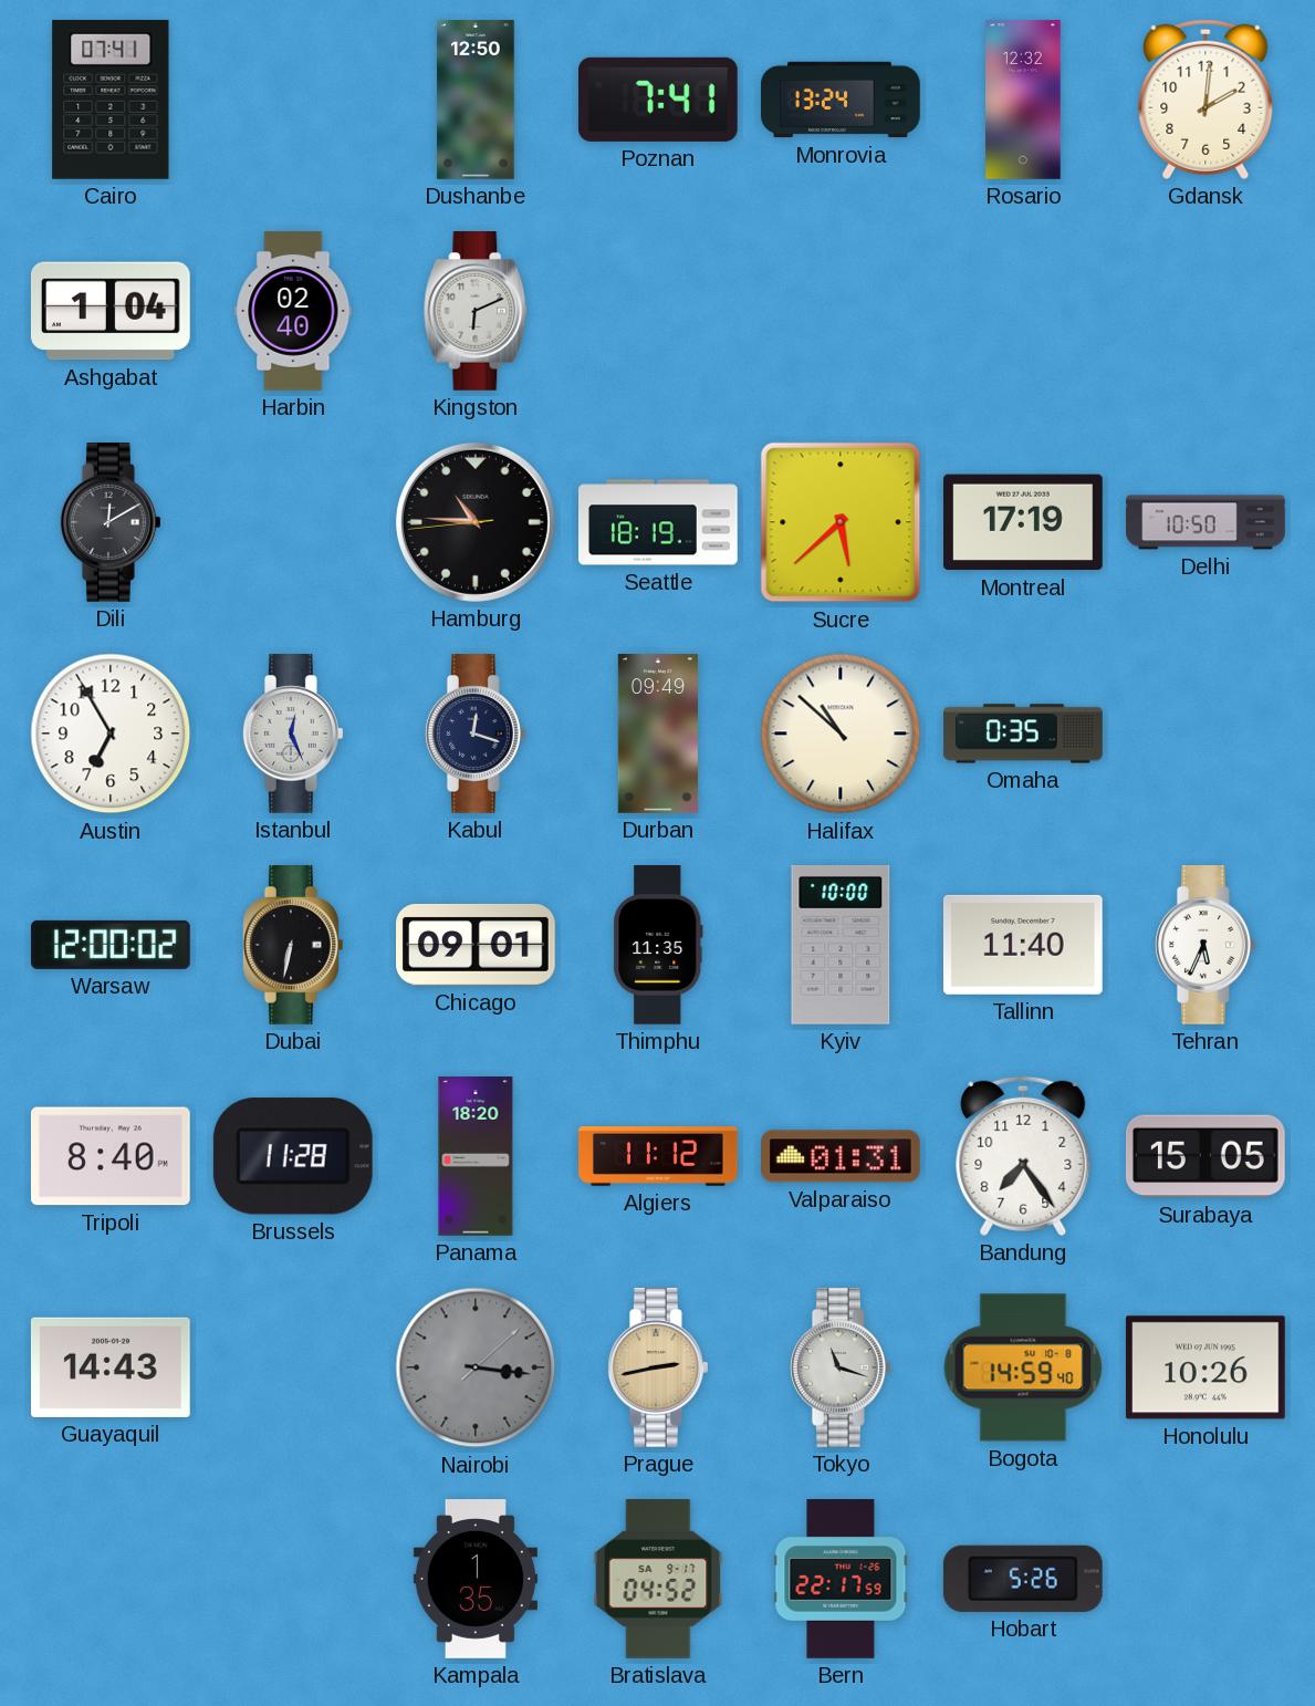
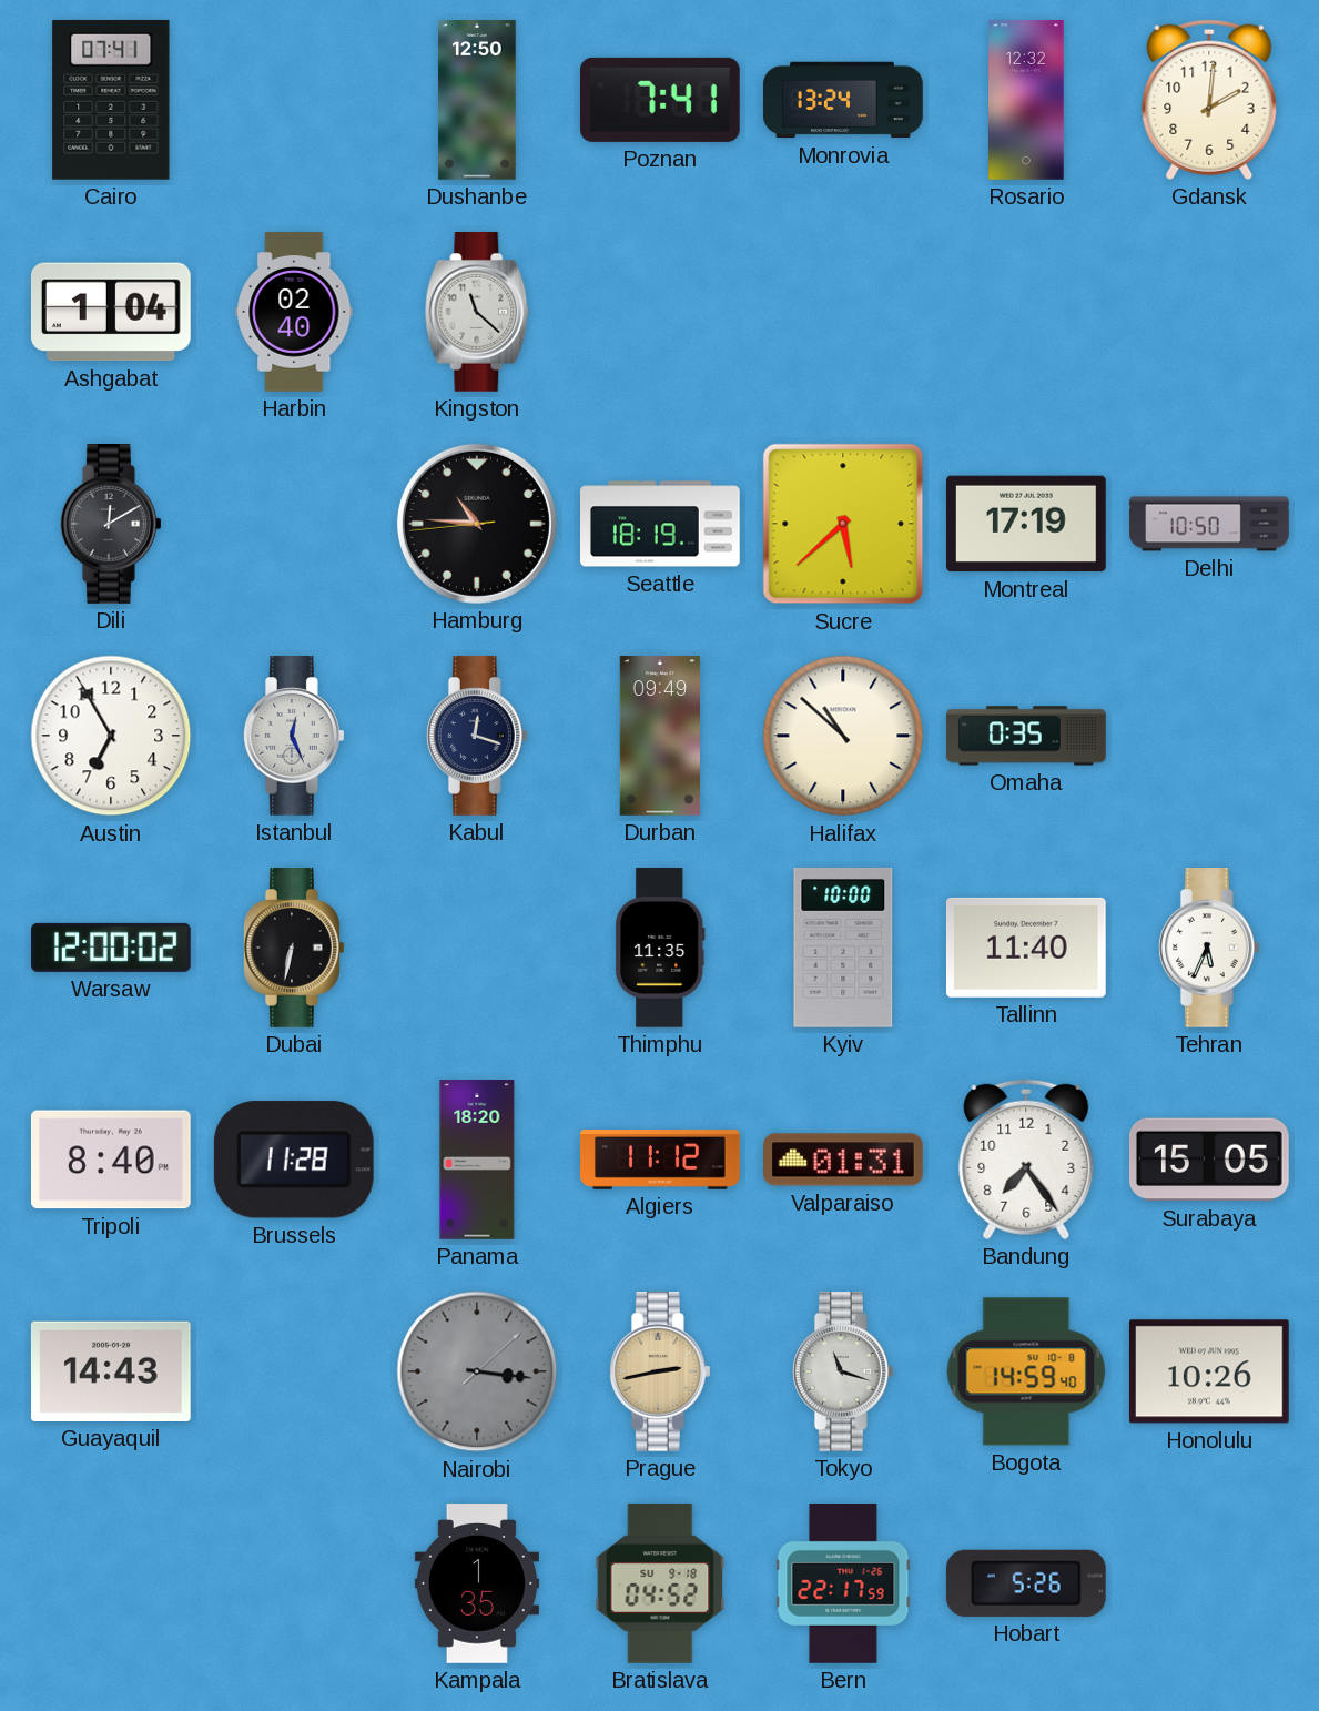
Kingston: 6:11 -> 11:22
Chicago: 09:01 -> none
Bratislava date: SA 9-17 -> SU 9-18
